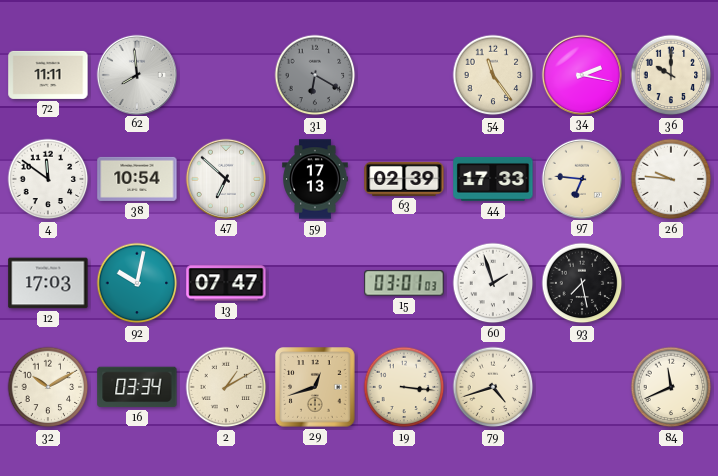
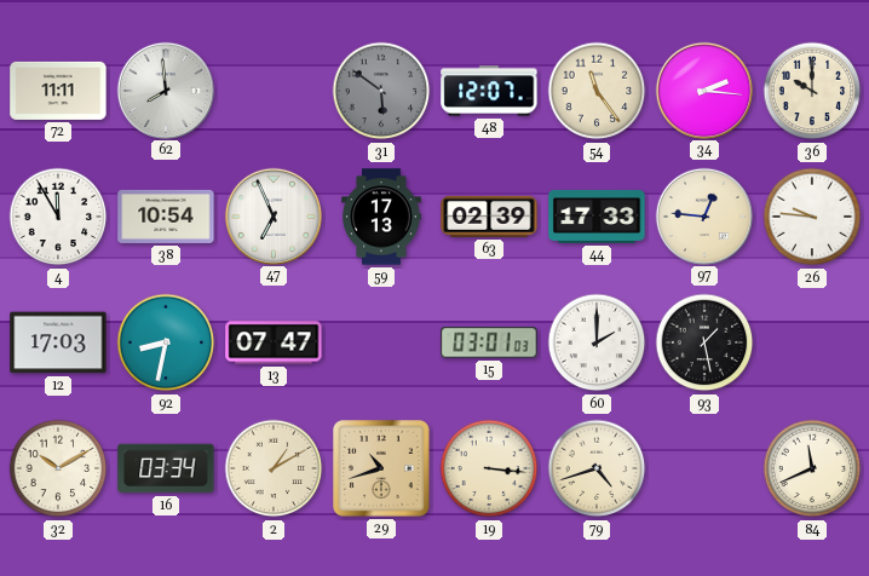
31: 6:20 -> 5:51
48: none -> 12:07
34: 2:17 -> 2:16
4: 11:51 -> 11:55
47: 6:52 -> 6:56
97: 6:46 -> 12:46
92: 10:02 -> 8:32
60: 1:57 -> 2:00
93: 7:28 -> 1:28
29: 12:42 -> 10:42
